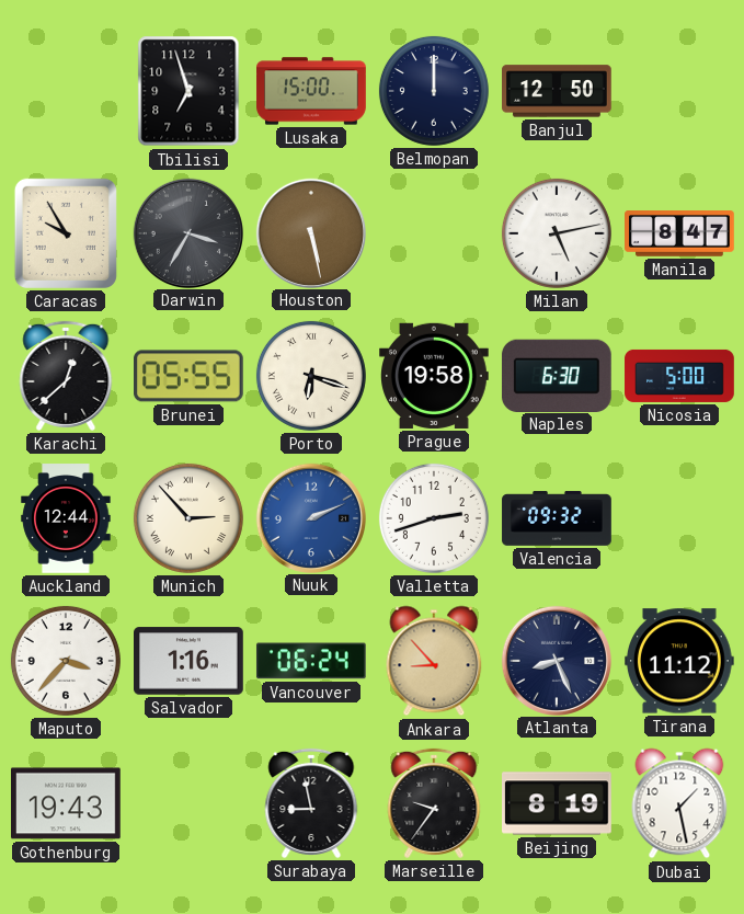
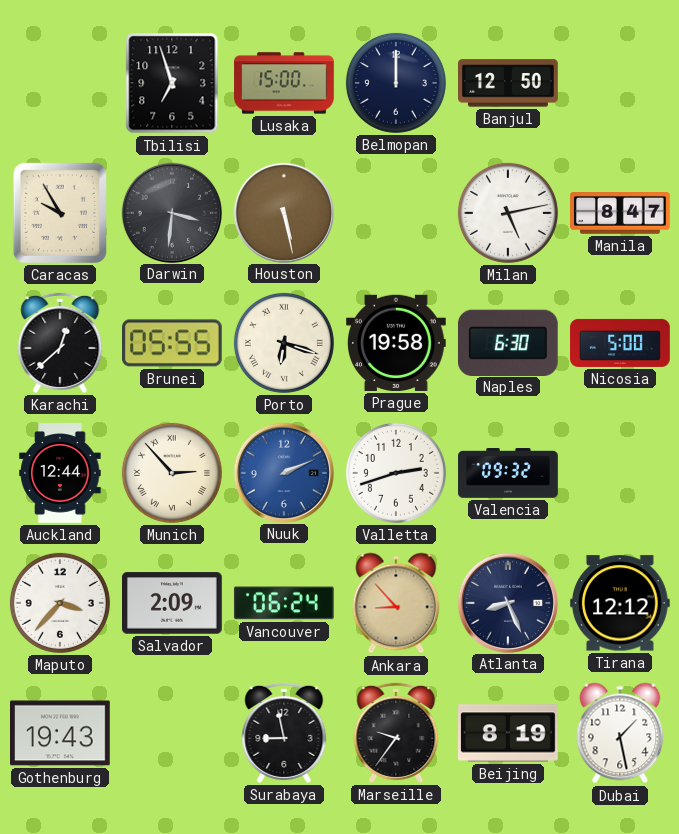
Darwin: 3:35 -> 3:31
Salvador: 1:16 -> 2:09
Tirana: 11:12 -> 12:12
